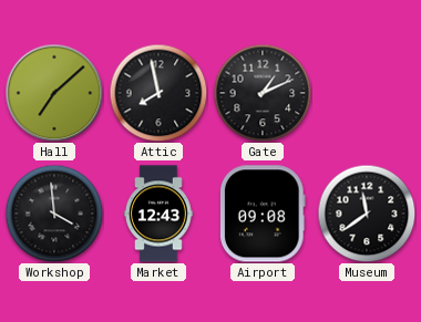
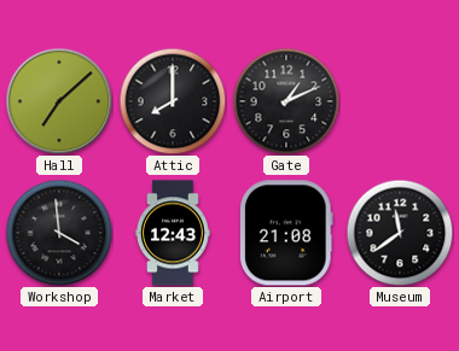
Attic: 7:58 -> 8:00
Airport: 09:08 -> 21:08
